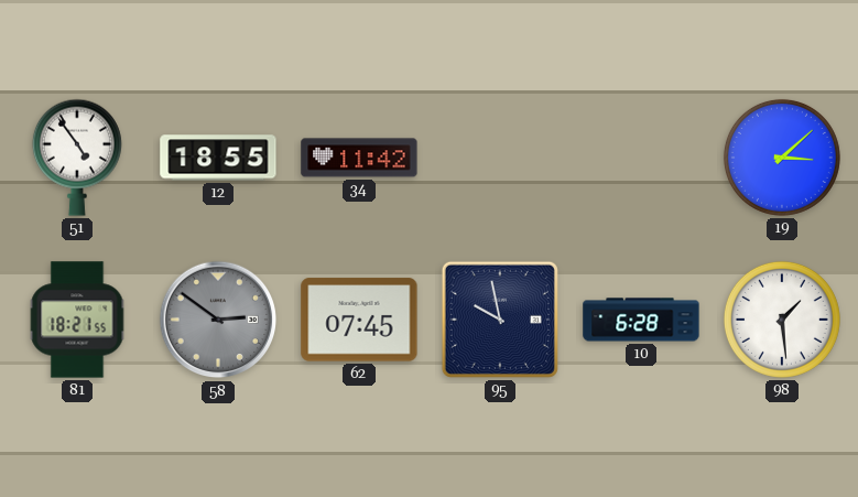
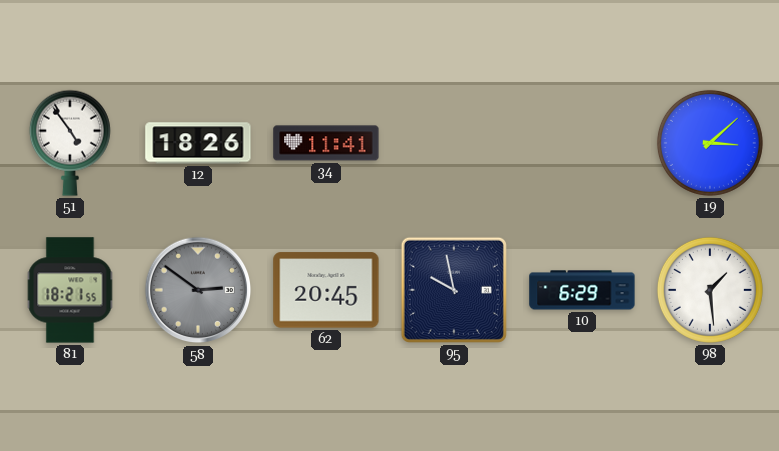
12: 18:55 -> 18:26
34: 11:42 -> 11:41
62: 07:45 -> 20:45
10: 6:28 -> 6:29
